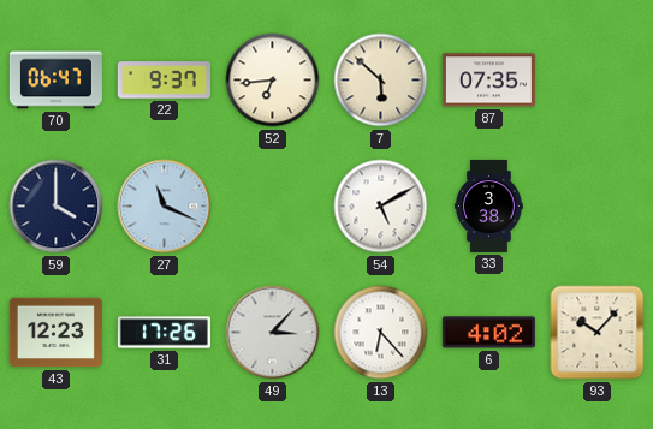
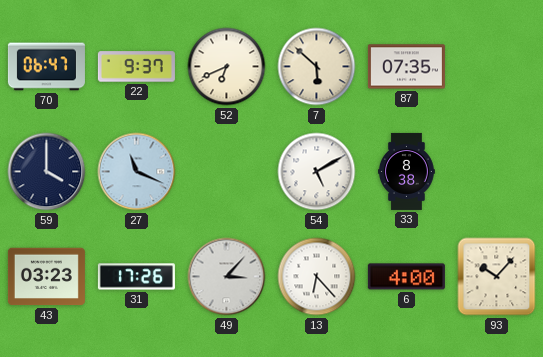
52: 6:44 -> 6:41
33: 3:38 -> 8:38
43: 12:23 -> 03:23
6: 4:02 -> 4:00
